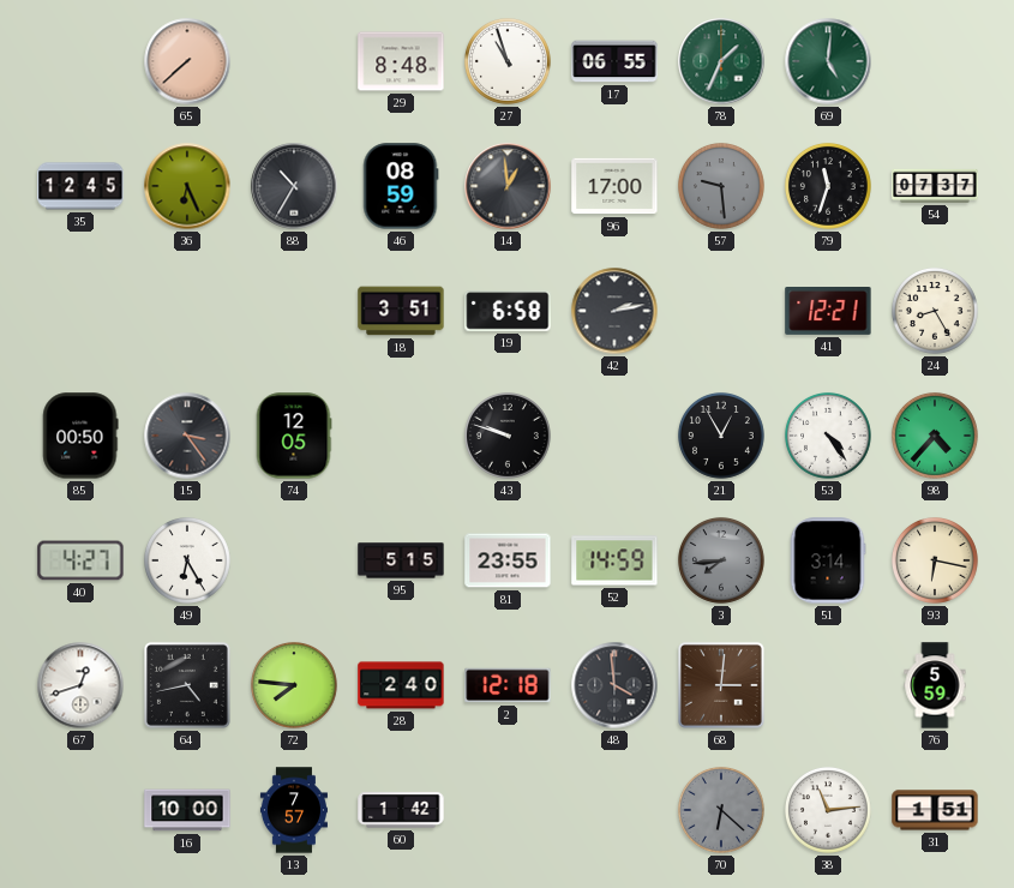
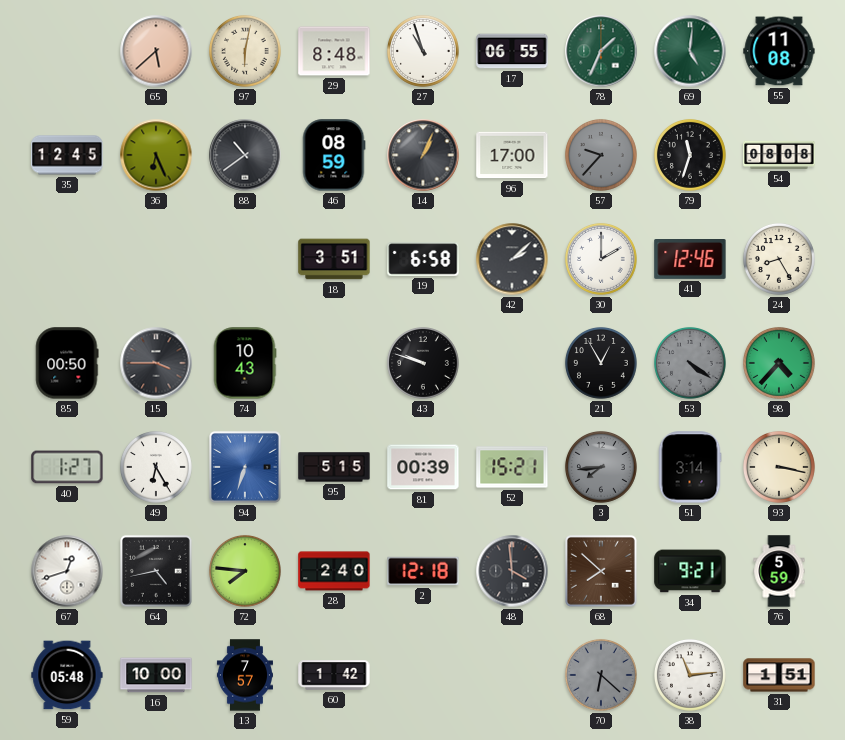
65: 7:38 -> 5:38
97: none -> 6:02
55: none -> 11:08
88: 10:35 -> 10:39
14: 12:59 -> 1:04
57: 9:29 -> 9:37
54: 07:37 -> 08:08
42: 2:13 -> 2:08
30: none -> 2:00
41: 12:21 -> 12:46
15: 3:24 -> 3:45
74: 12:05 -> 10:43
53: 4:24 -> 4:21
53 dial: white -> grey
40: 4:27 -> 1:27
94: none -> 6:33
81: 23:55 -> 00:39
52: 14:59 -> 15:21
93: 6:17 -> 3:17
68: 3:01 -> 7:52
34: none -> 9:21
59: none -> 05:48
